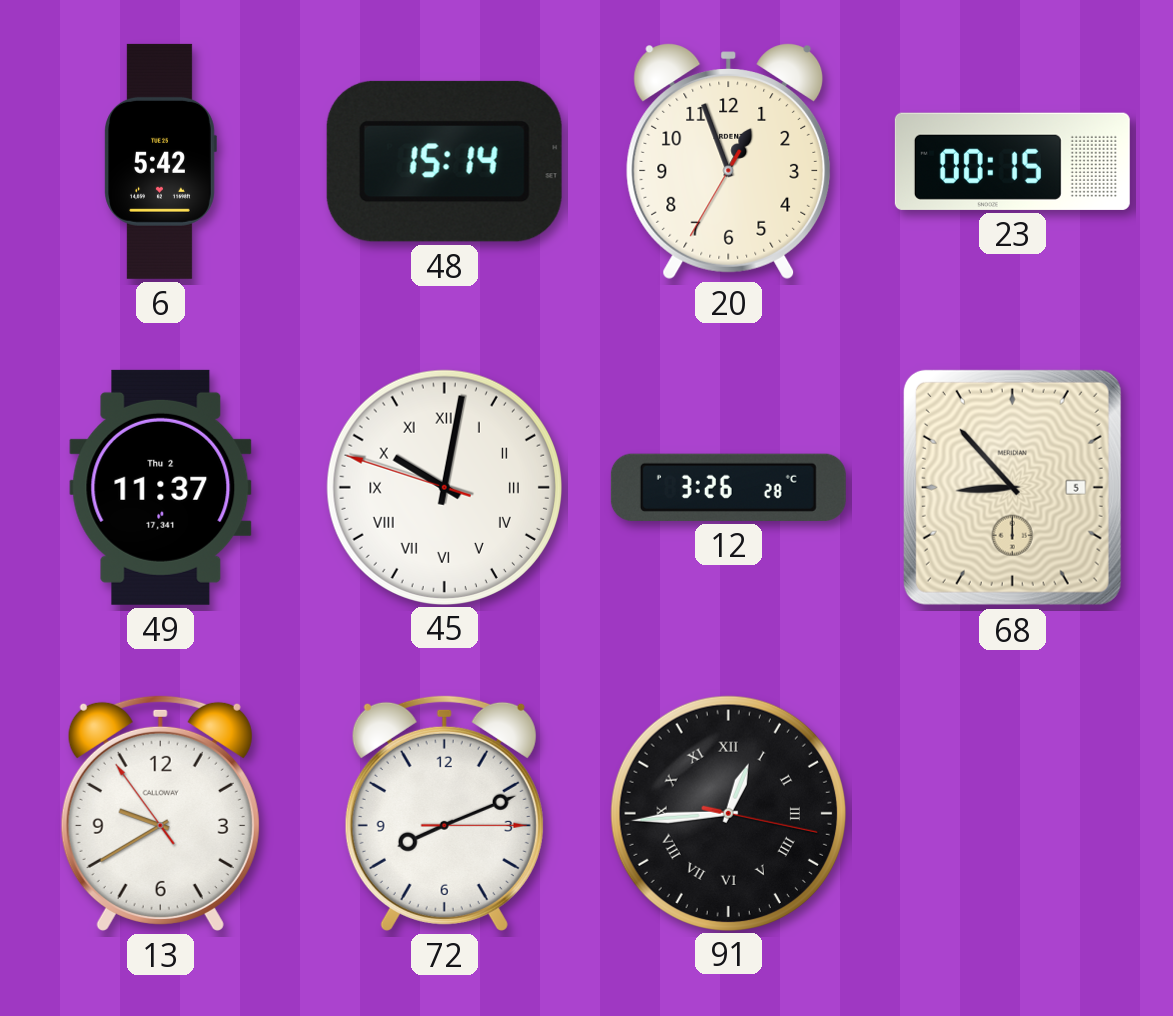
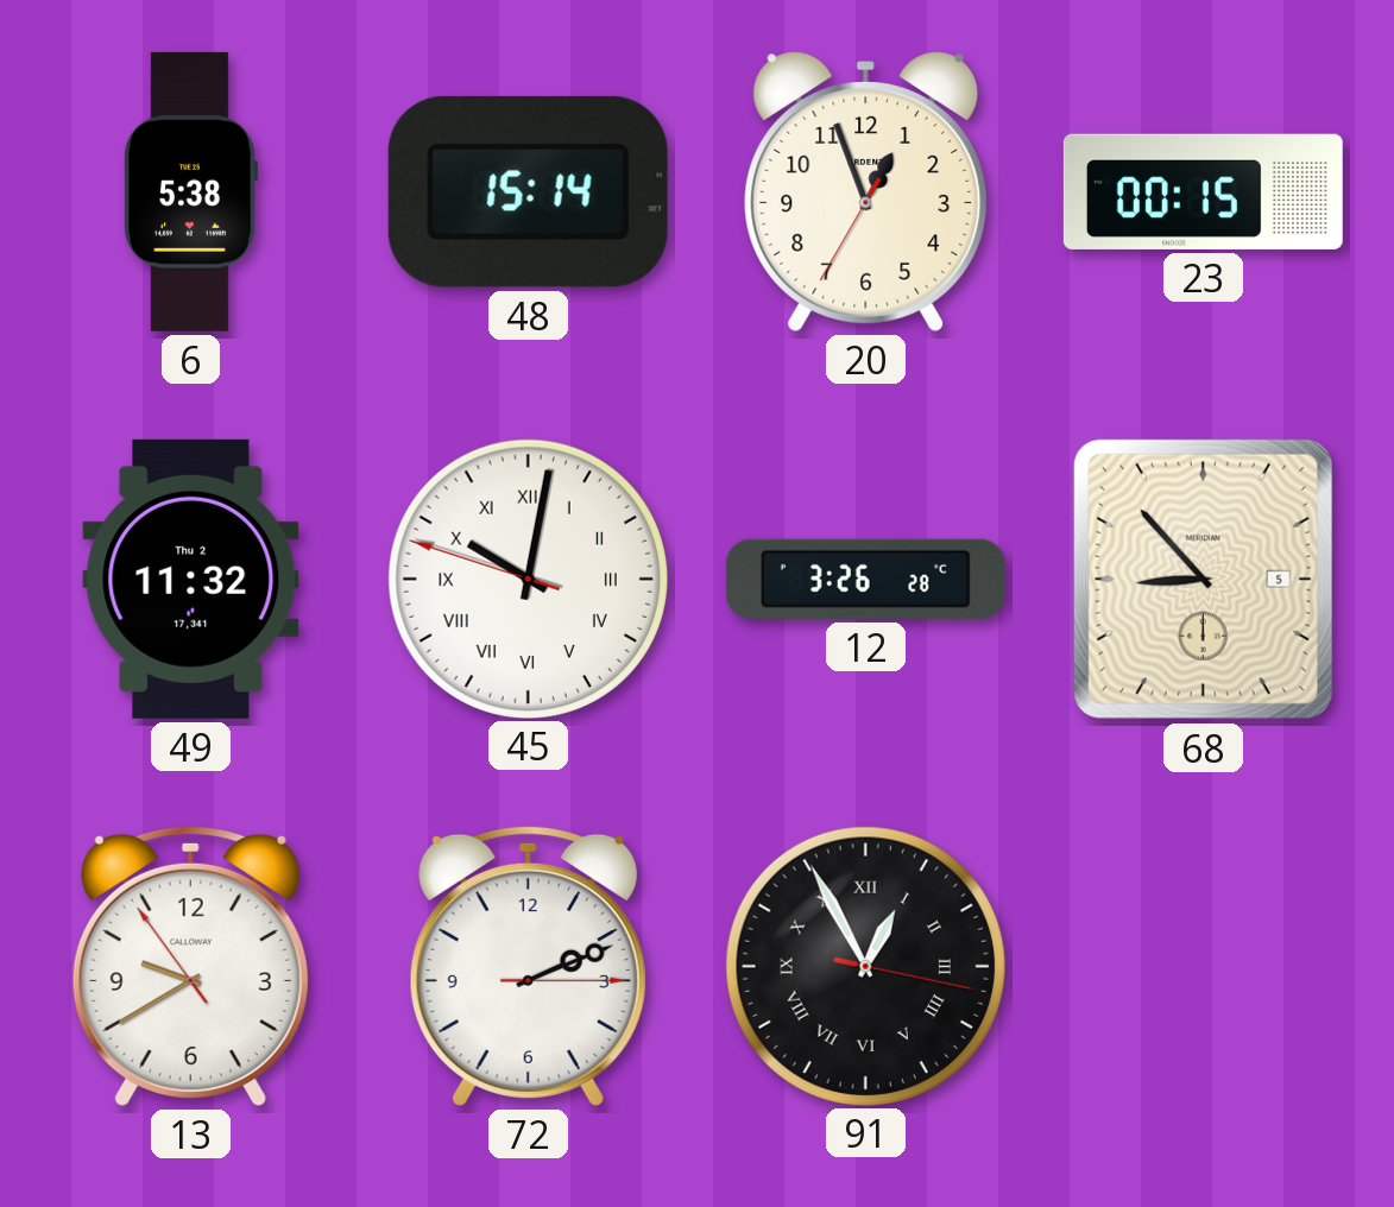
6: 5:42 -> 5:38
49: 11:37 -> 11:32
72: 8:11 -> 2:11
91: 12:44 -> 12:55
